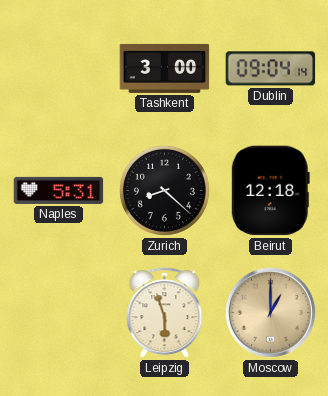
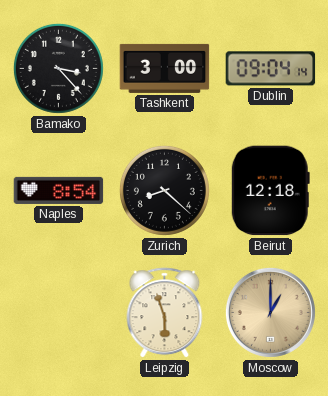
Bamako: none -> 3:23
Naples: 5:31 -> 8:54
